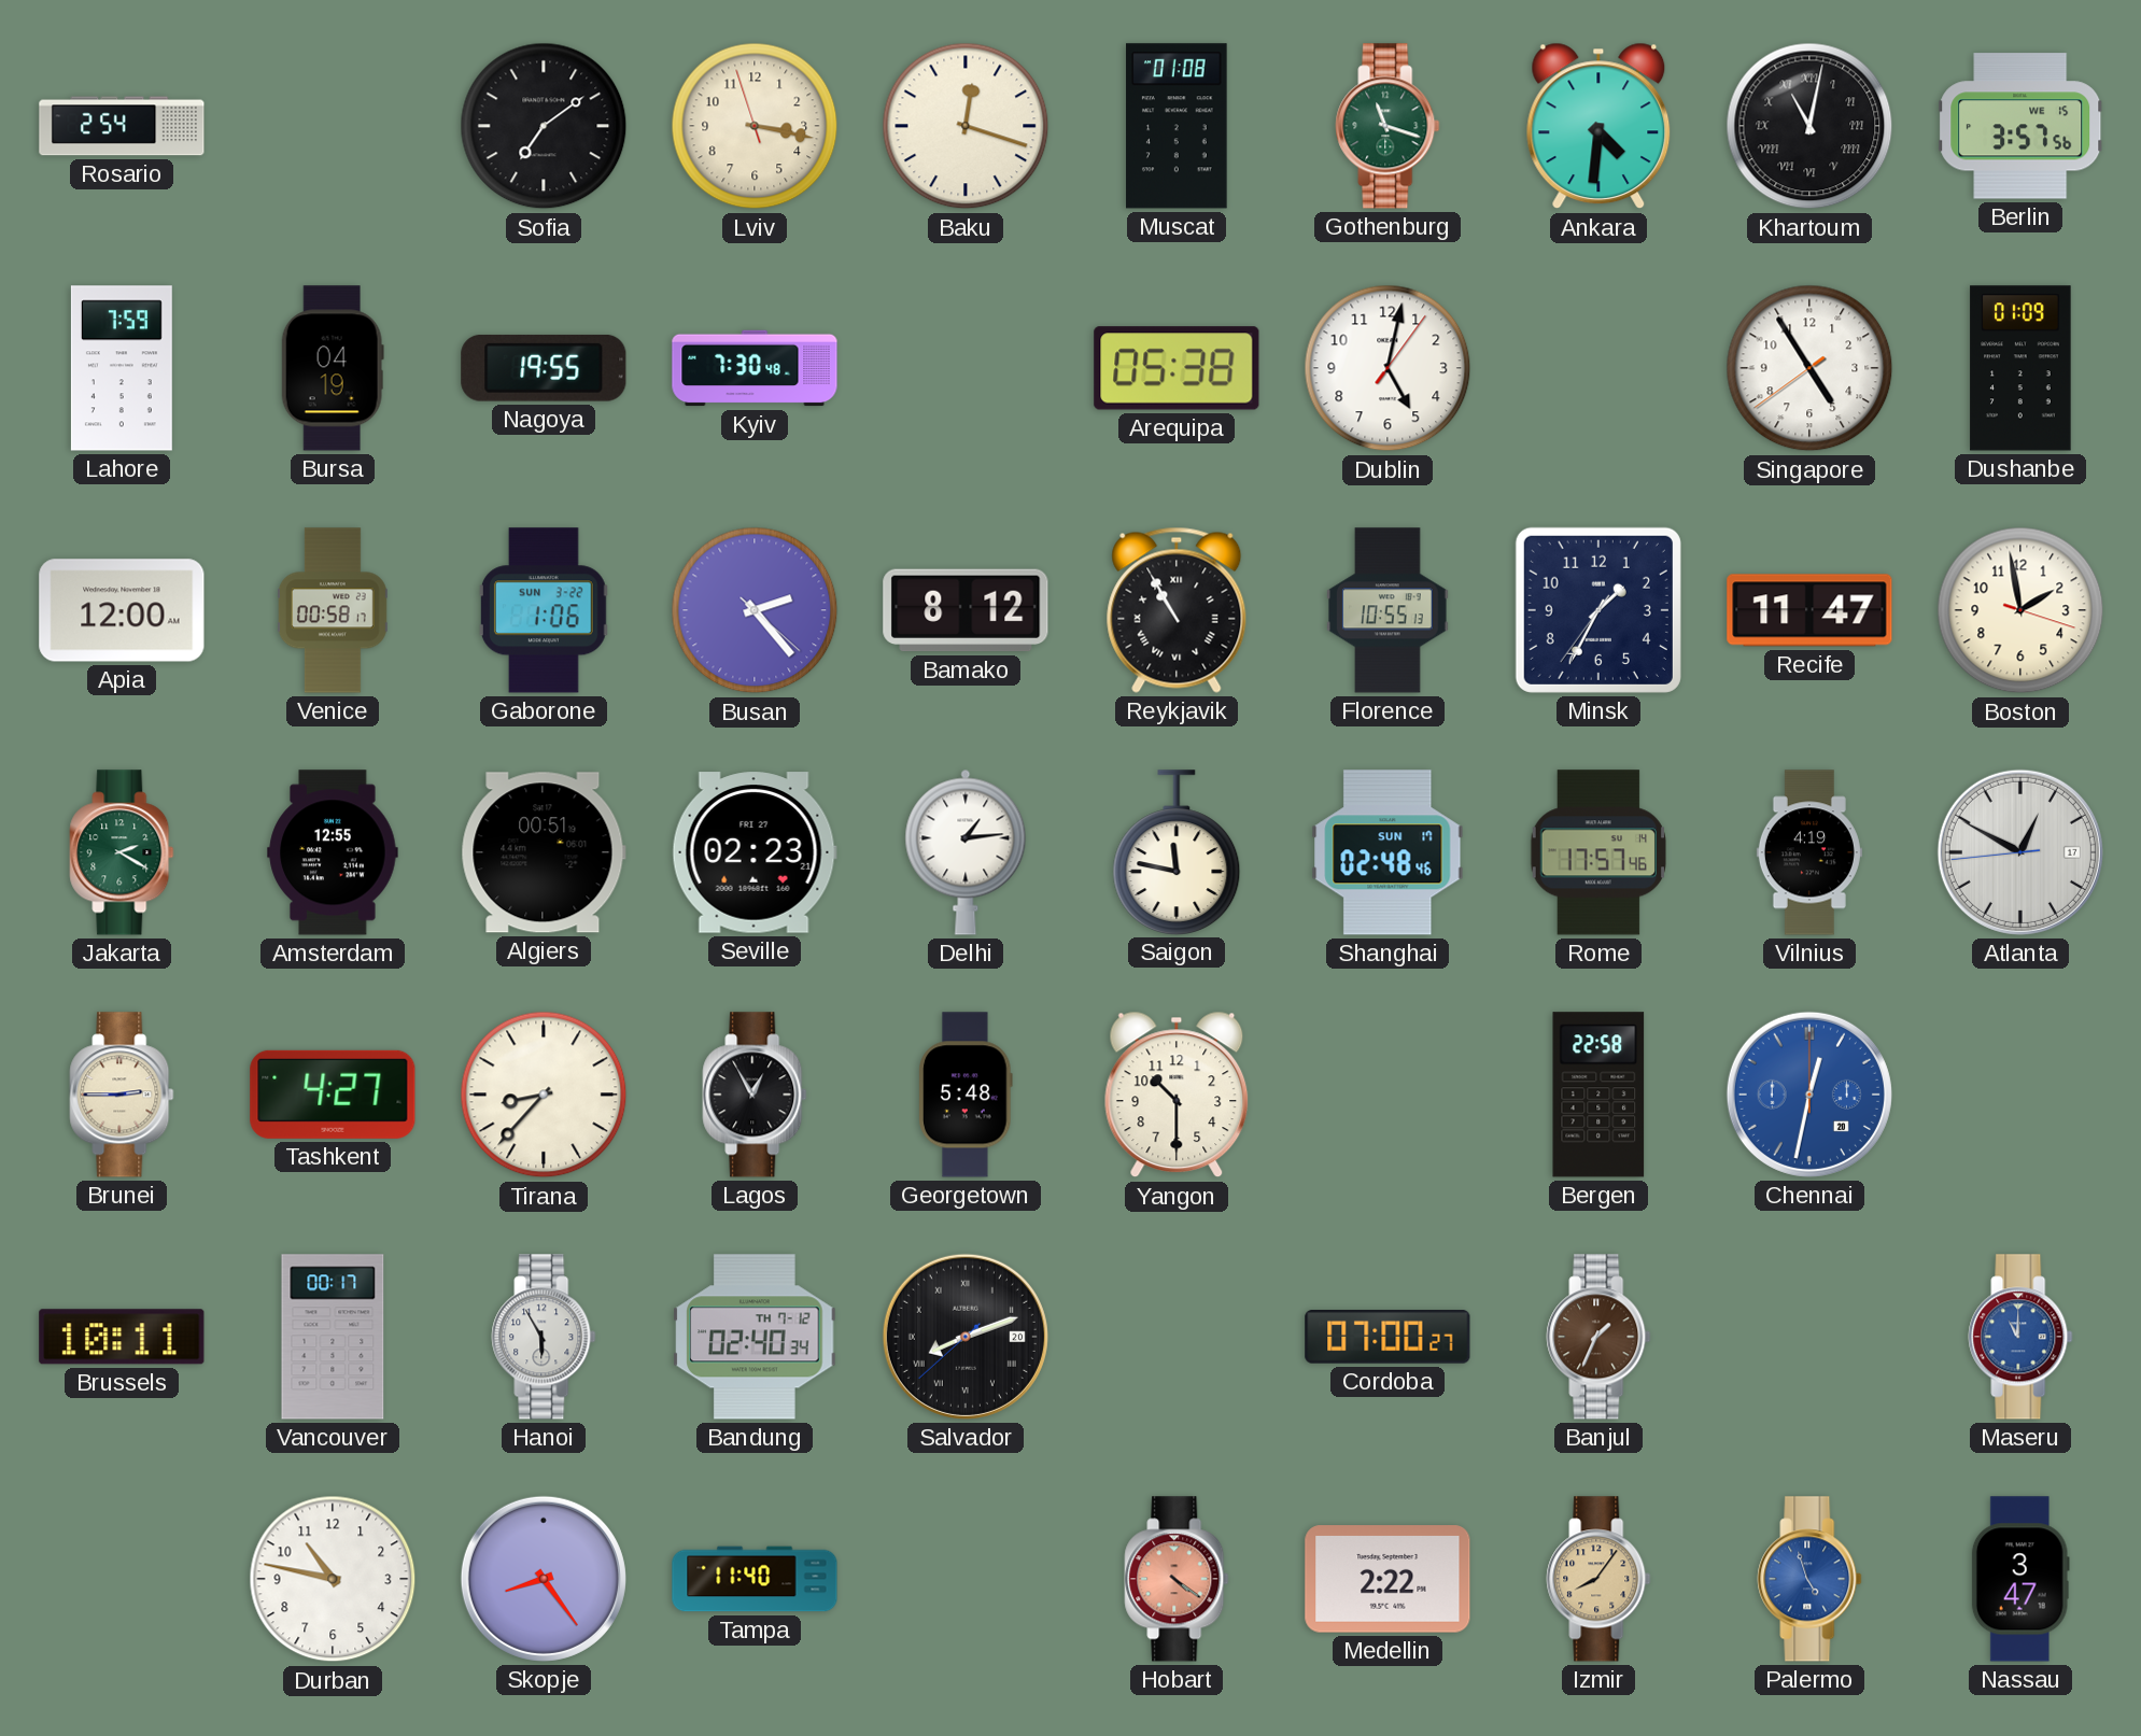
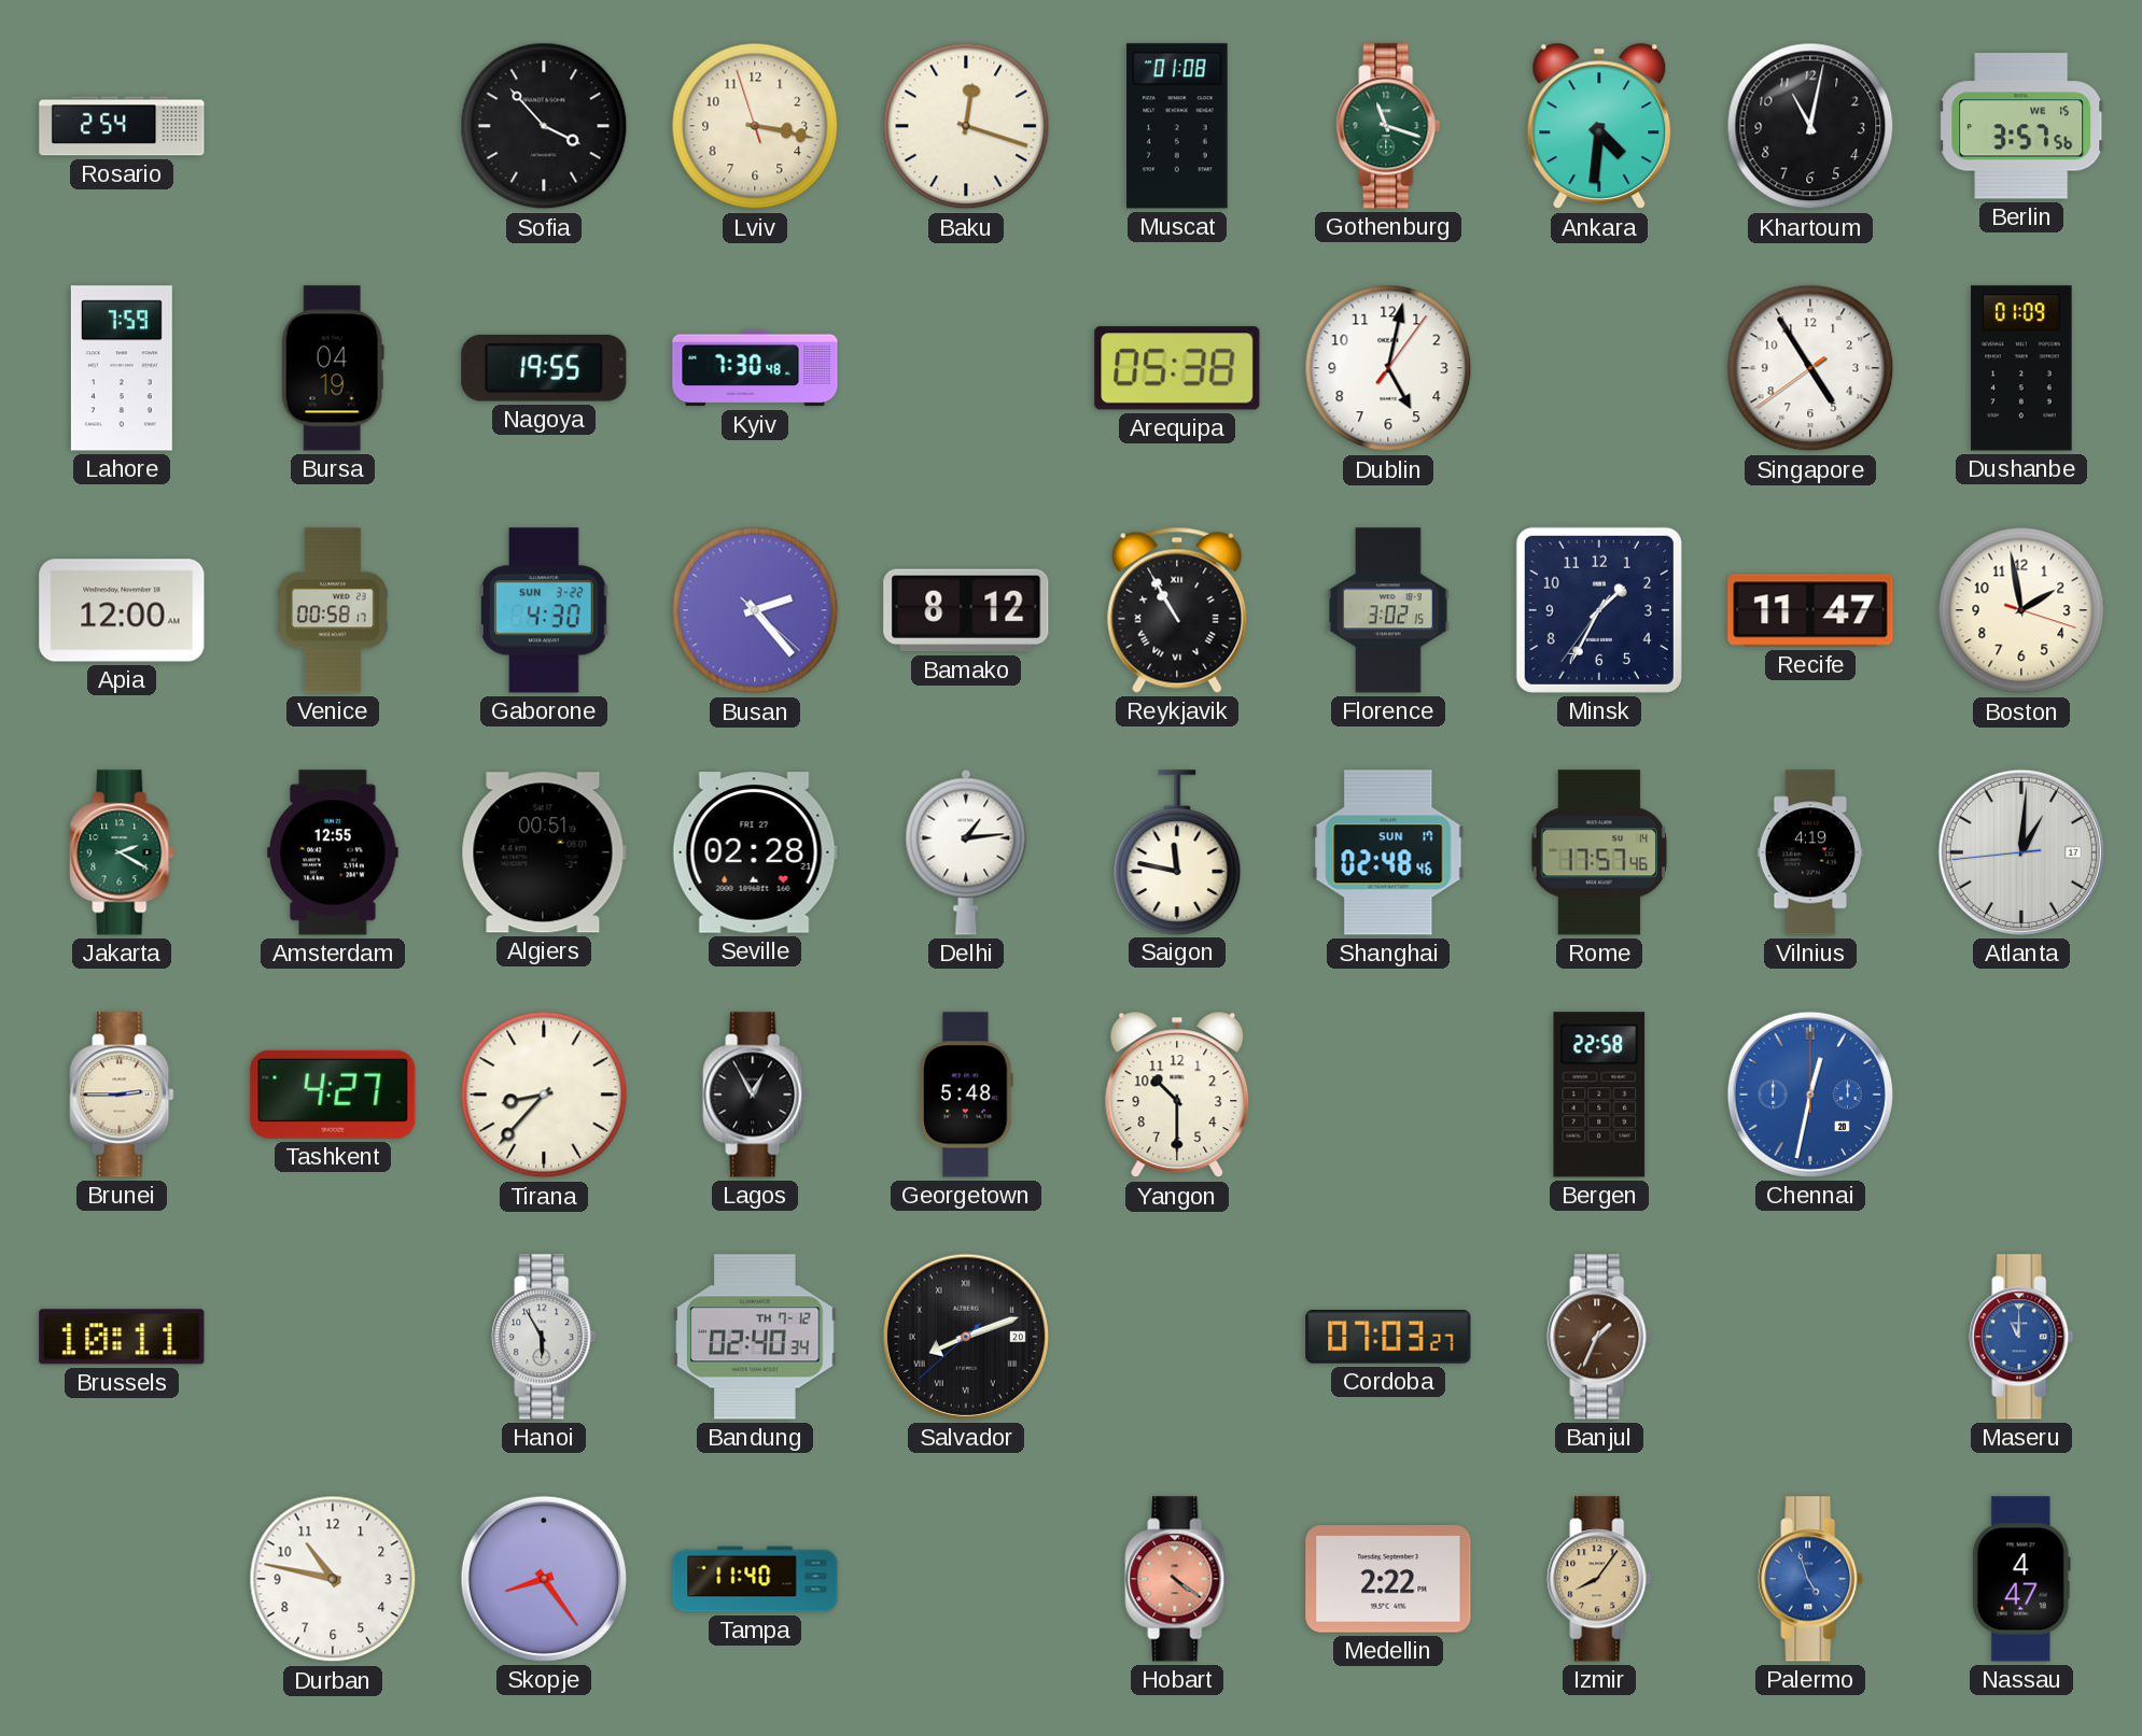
Sofia: 7:09 -> 3:53
Khartoum numerals: Roman -> Arabic
Gaborone: 1:06 -> 4:30
Florence: 10:55 -> 3:02
Seville: 02:23 -> 02:28
Atlanta: 12:49 -> 1:00
Vancouver: 00:17 -> none
Cordoba: 07:00 -> 07:03
Nassau: 3:47 -> 4:47
